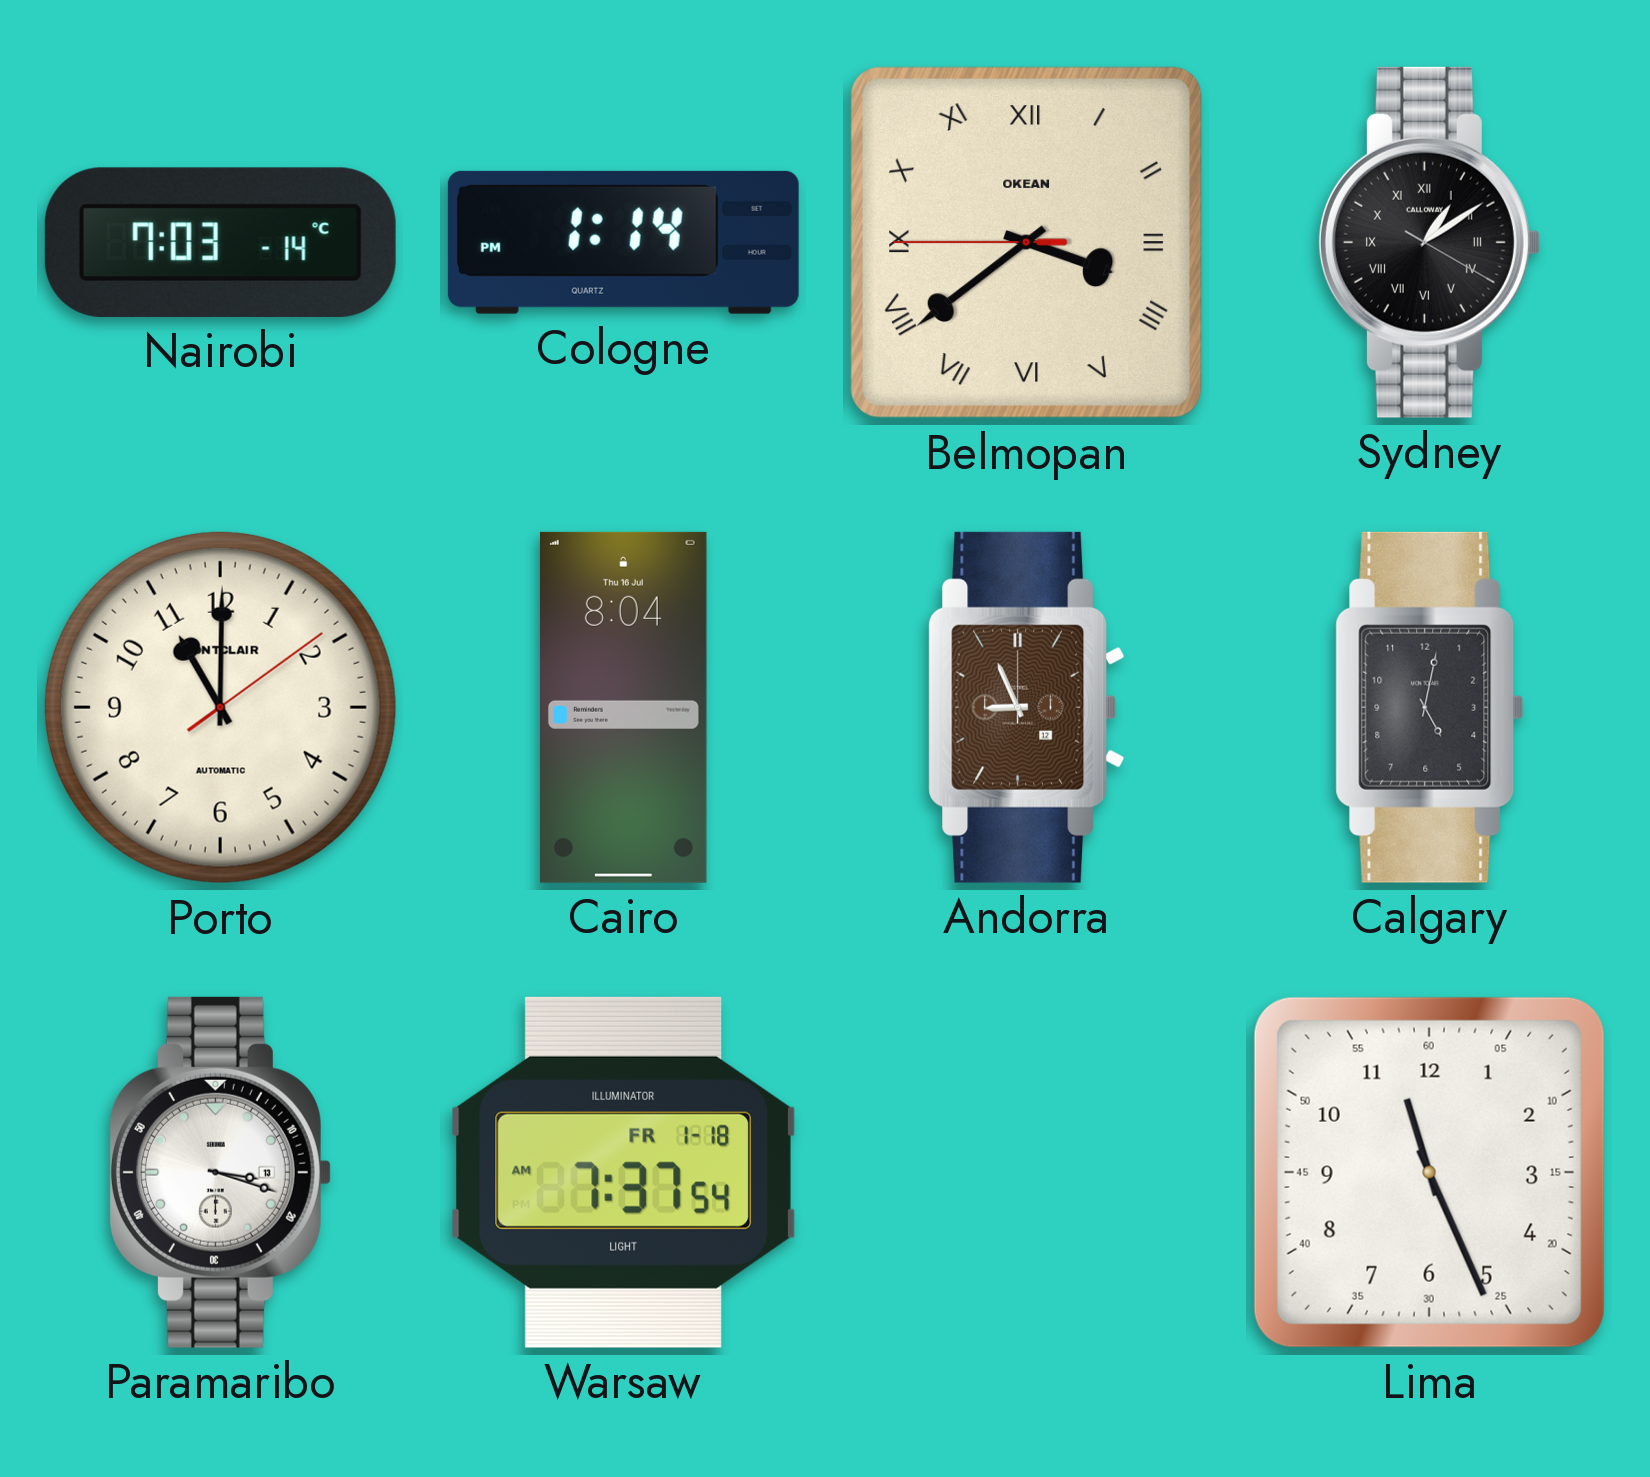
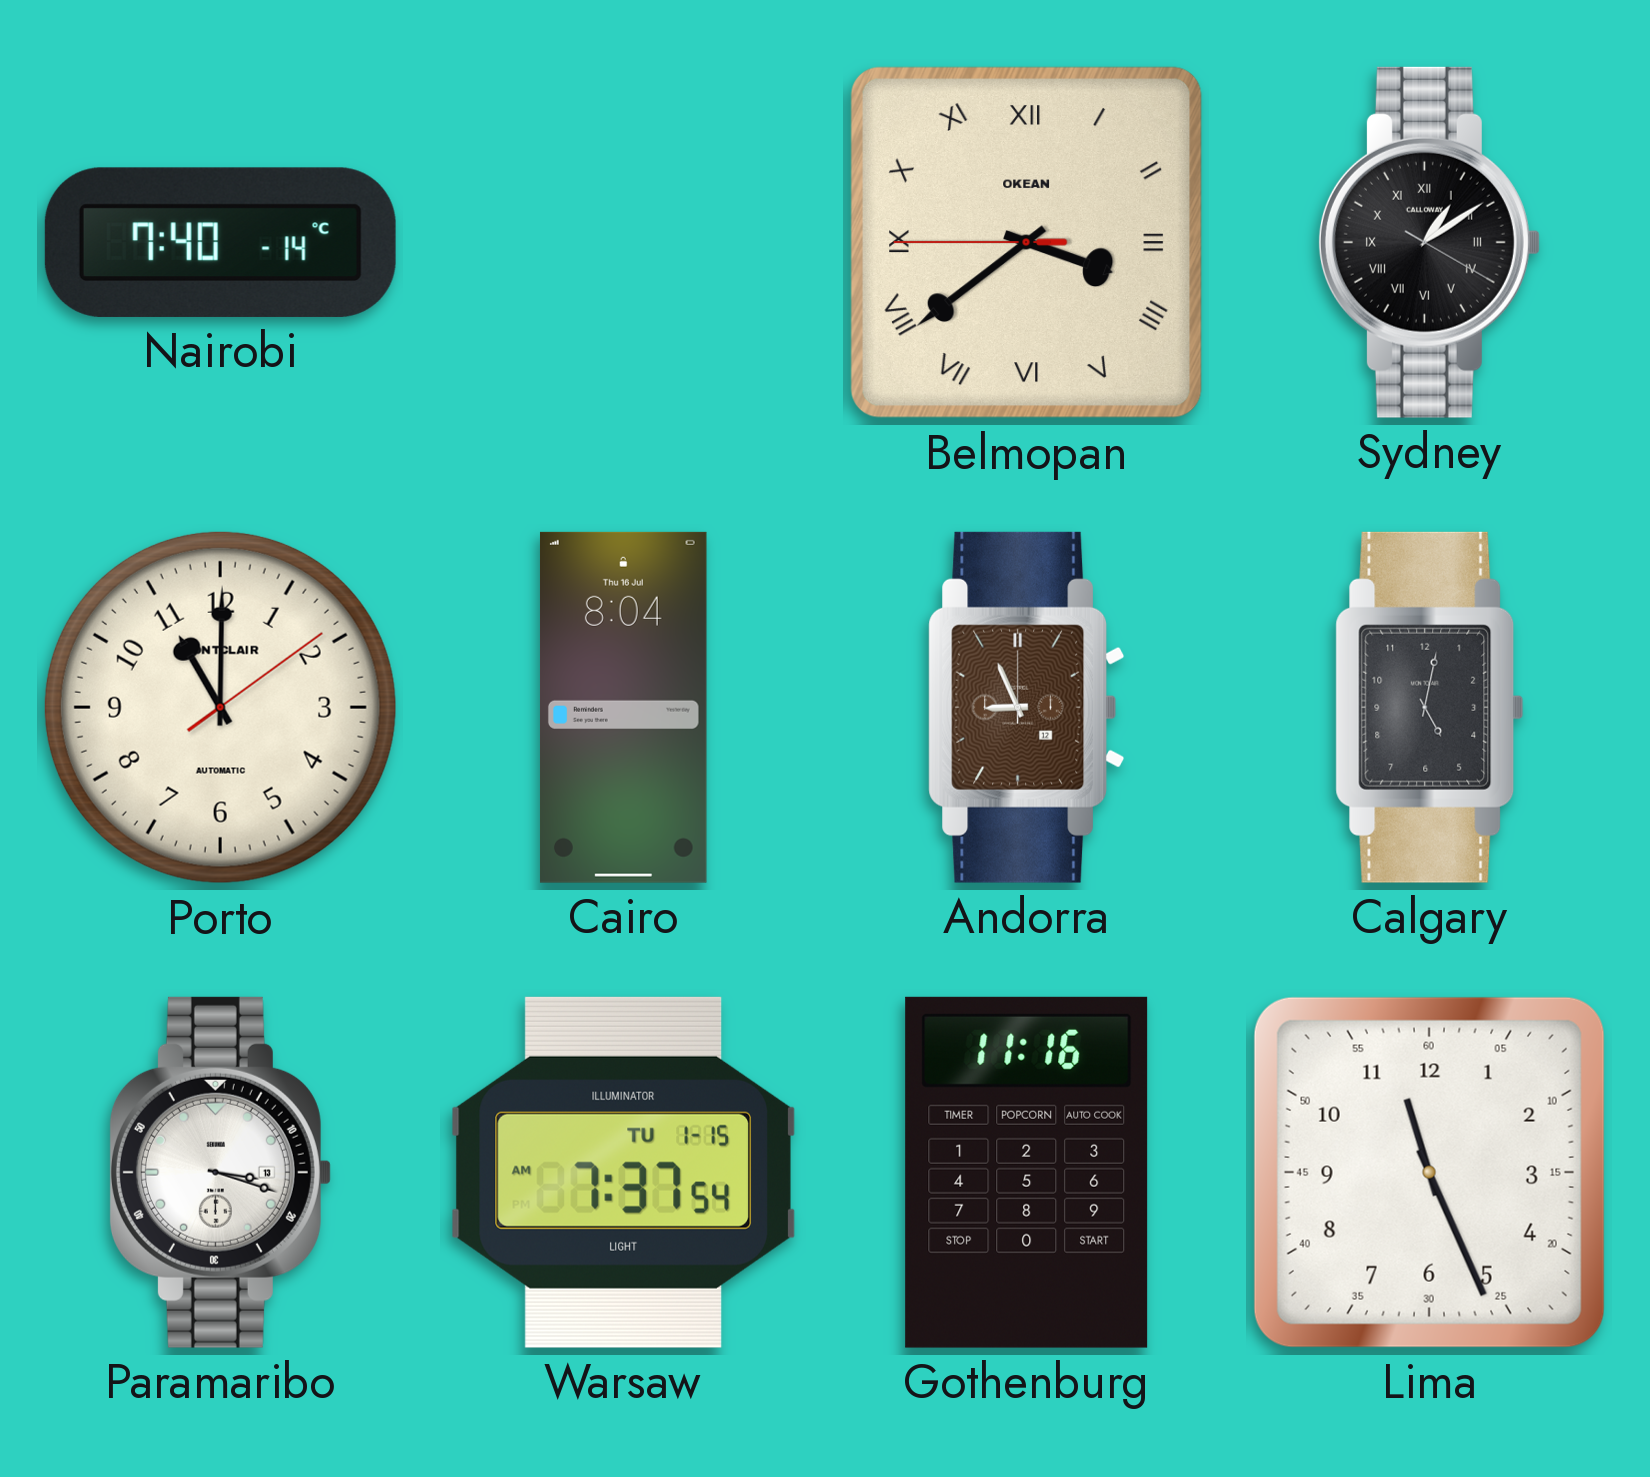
Nairobi: 7:03 -> 7:40
Cologne: 1:14 -> none
Warsaw date: FR 1-18 -> TU 1-15
Gothenburg: none -> 11:16
